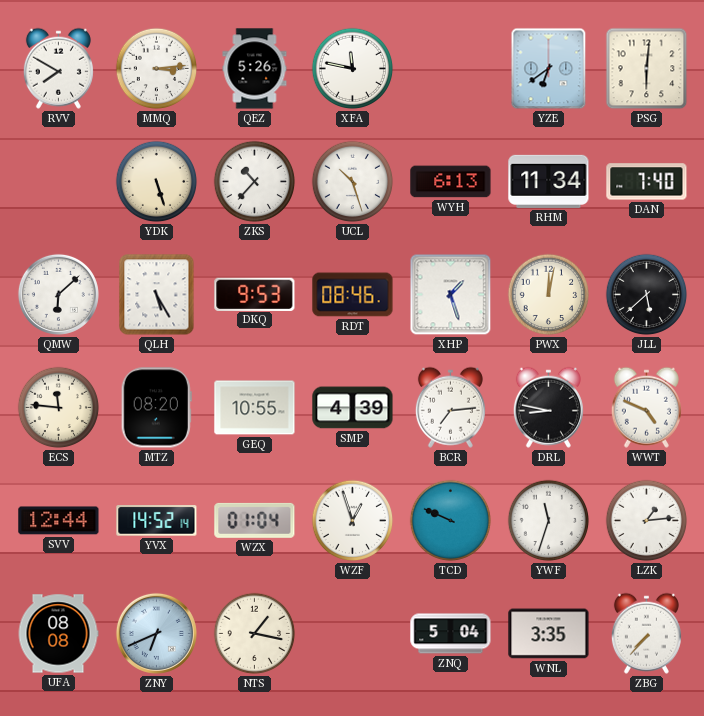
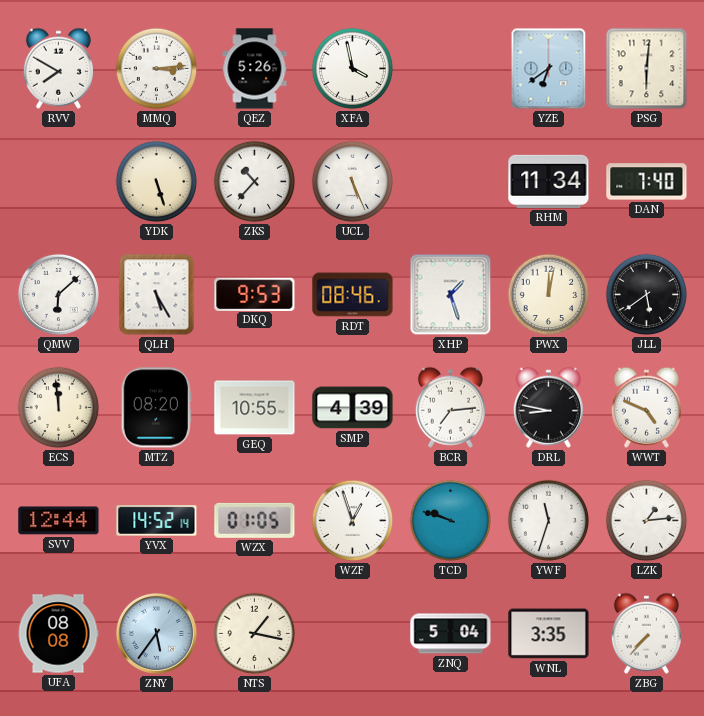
XFA: 11:47 -> 3:58
UCL: 10:27 -> 5:26
WYH: 6:13 -> none
JLL: 5:38 -> 5:39
ECS: 11:46 -> 11:59
WZX: 01:04 -> 01:05
TCD: 9:49 -> 9:48
ZNY: 6:41 -> 5:36
